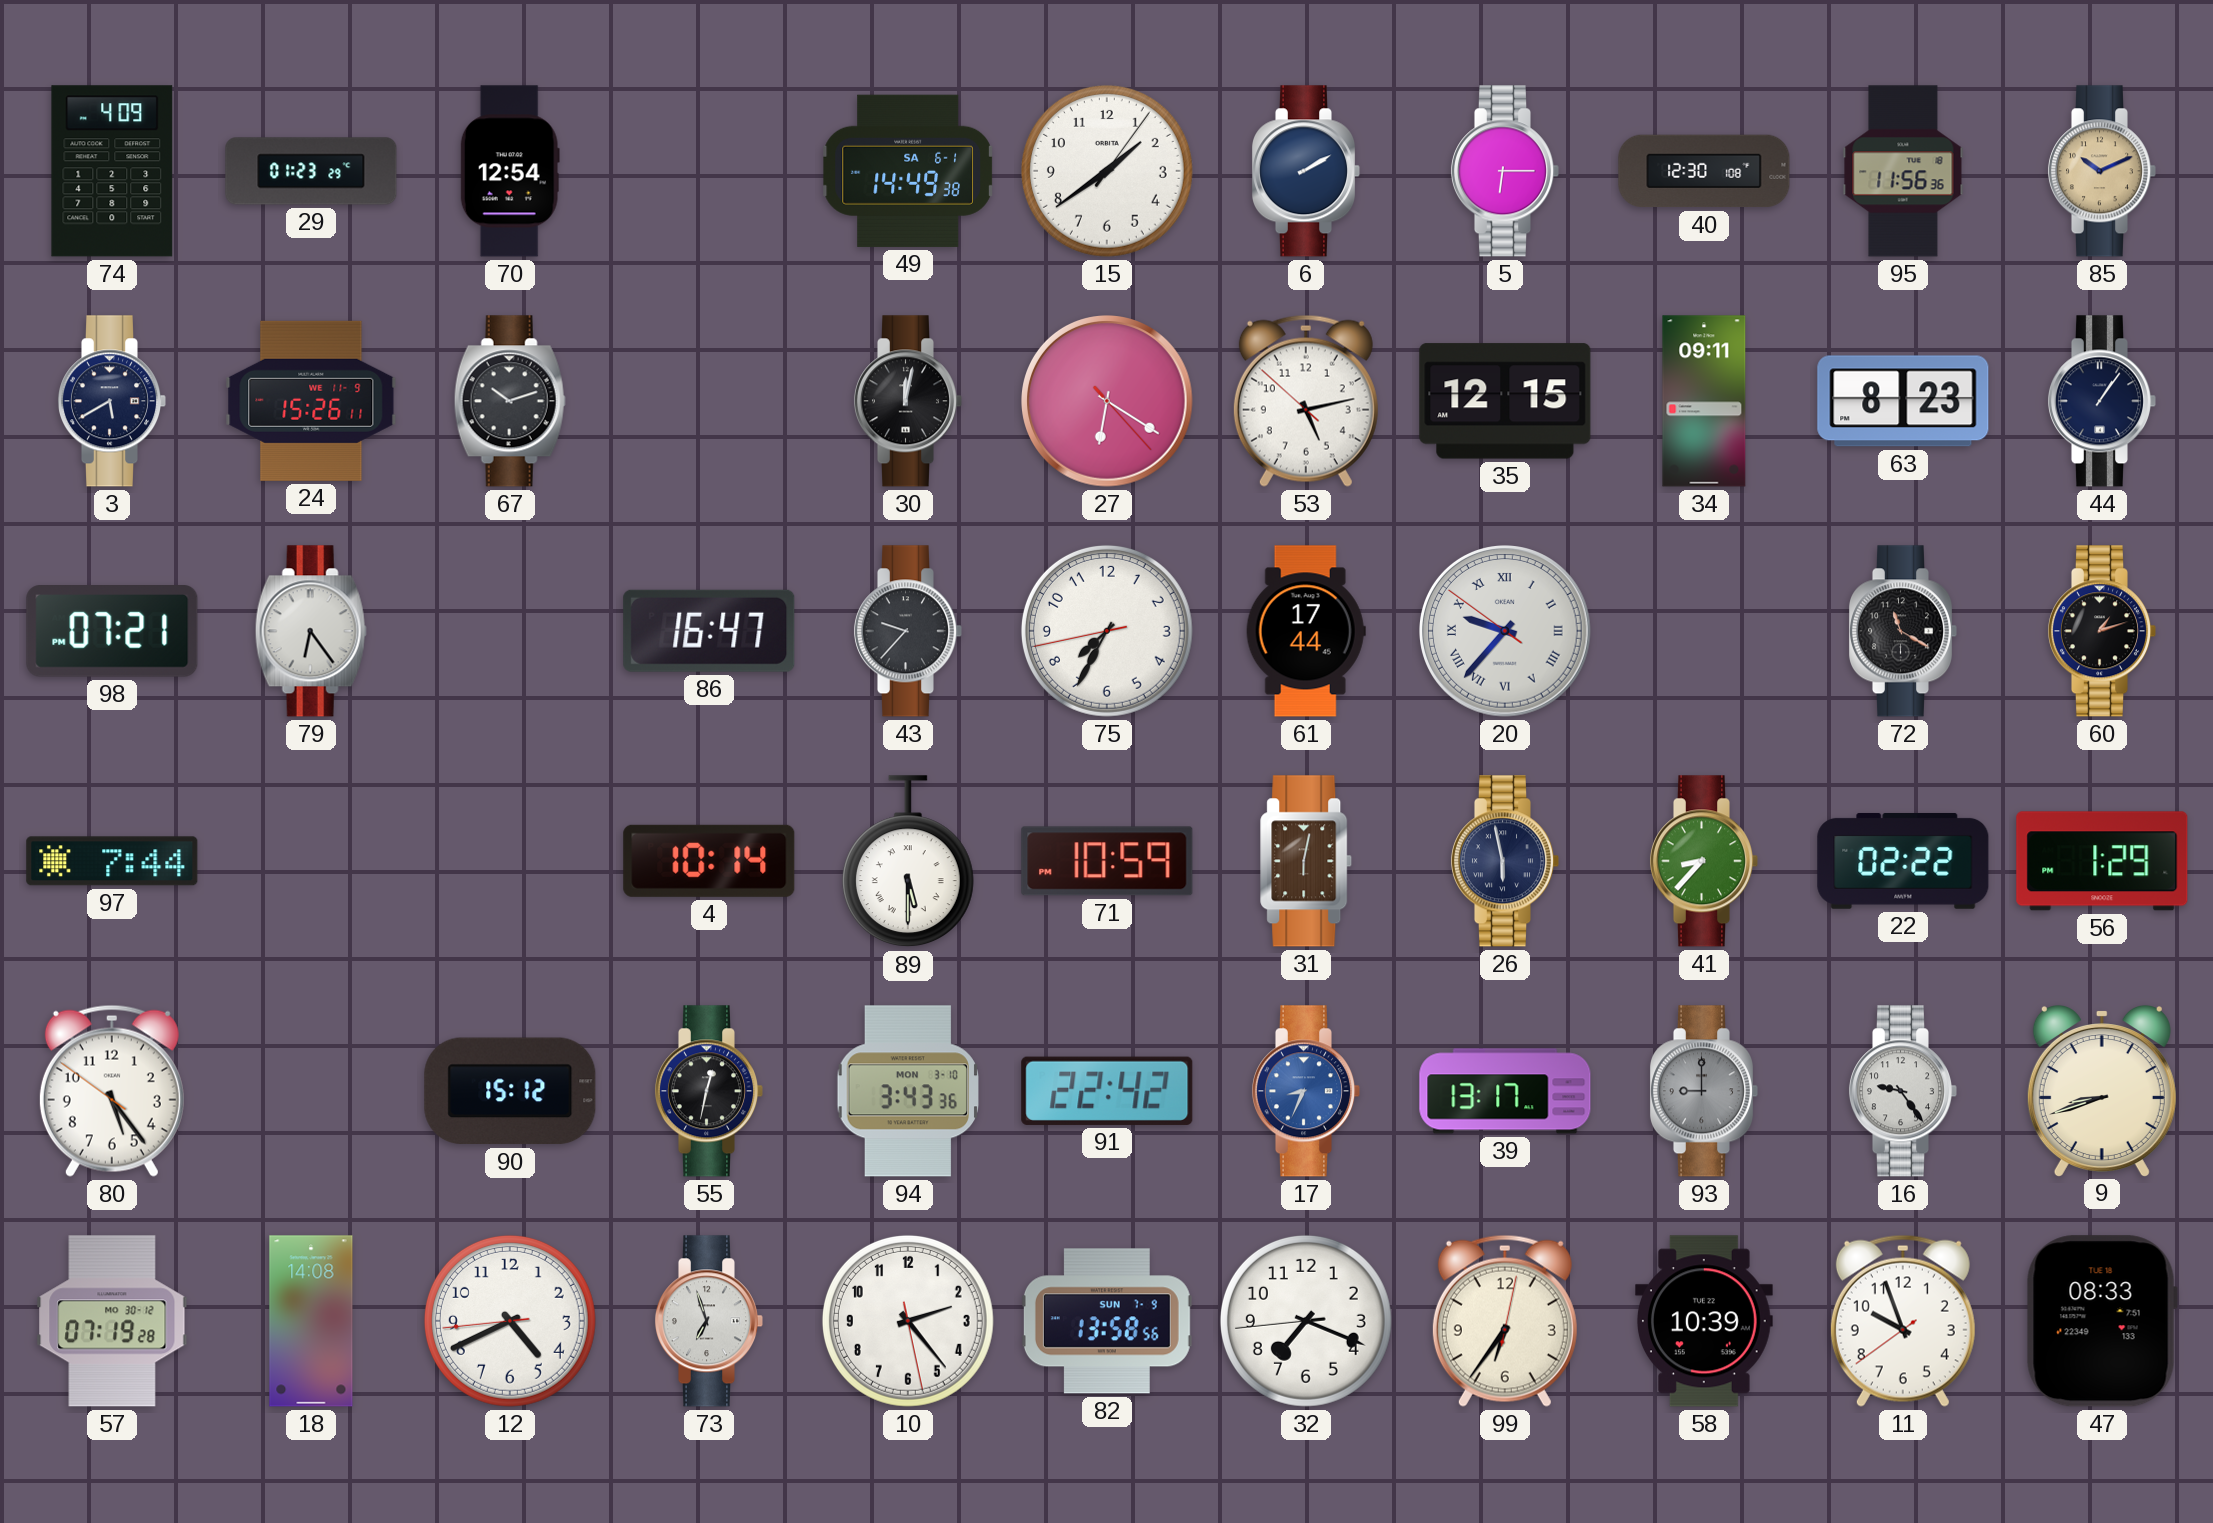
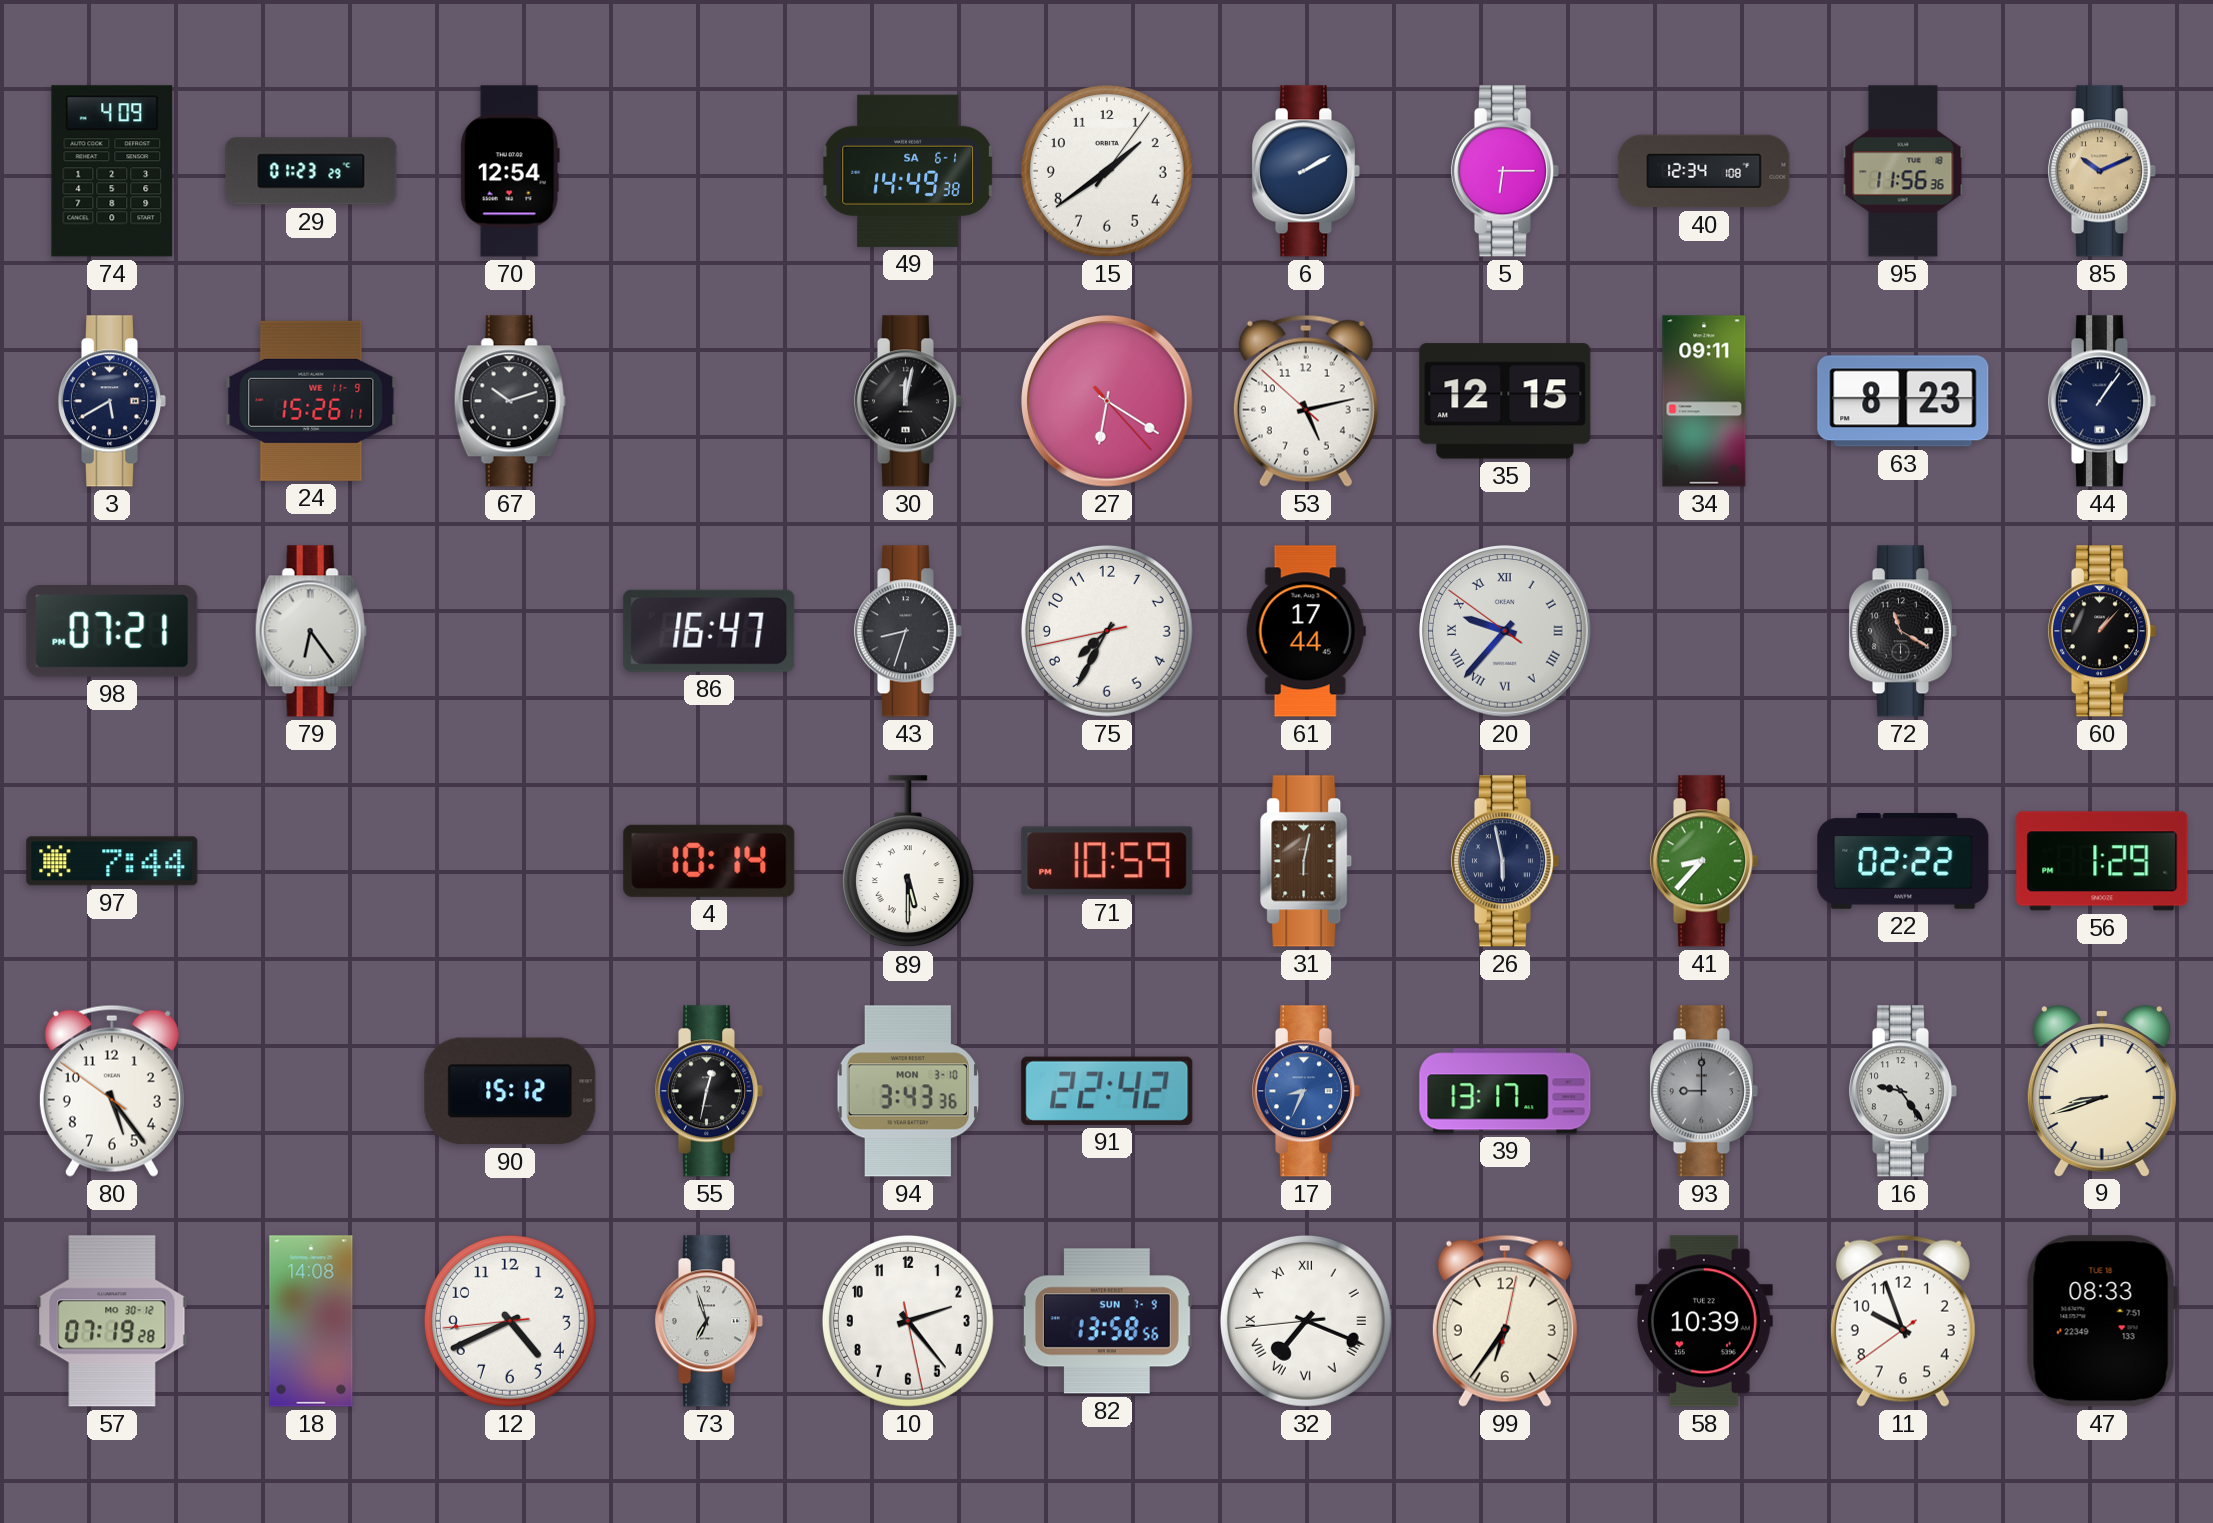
40: 12:30 -> 12:34
43: 9:37 -> 8:33
60: 1:12 -> 1:07
32 numerals: Arabic -> Roman
